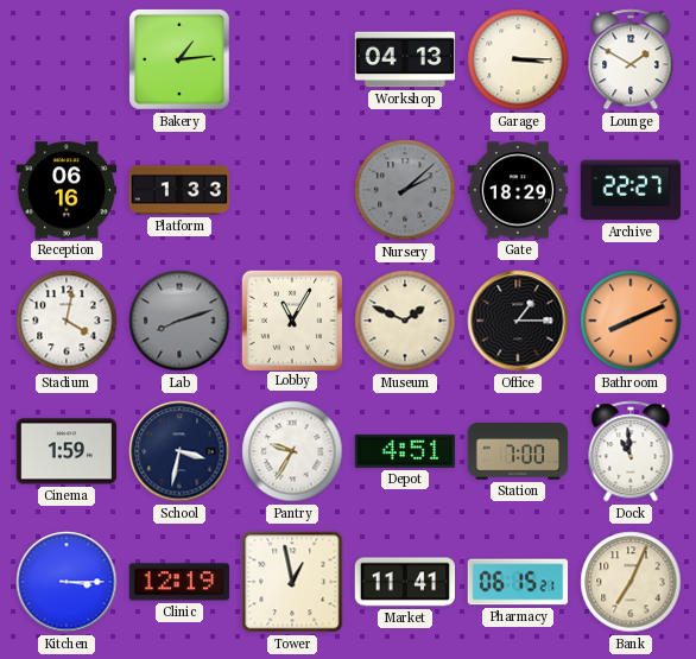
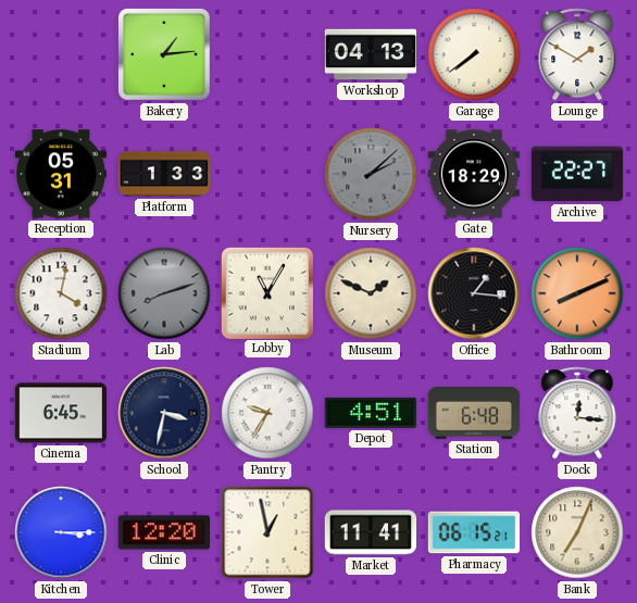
Garage: 3:15 -> 7:39
Reception: 06:16 -> 05:31
Office: 1:15 -> 1:16
Cinema: 1:59 -> 6:45
Station: 7:00 -> 6:48
Dock: 10:59 -> 12:16
Clinic: 12:19 -> 12:20
